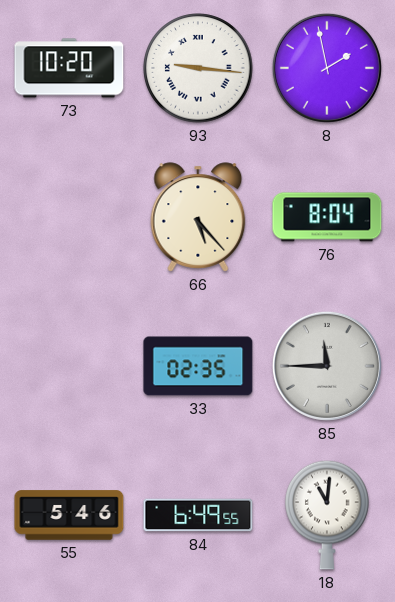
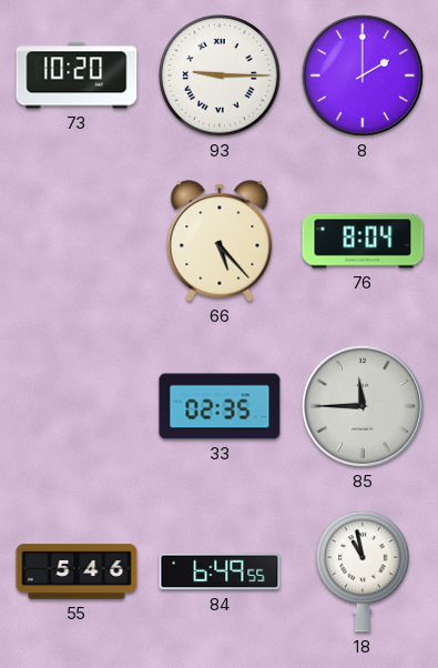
93: 9:16 -> 9:15
8: 1:58 -> 2:00
18: 11:01 -> 10:58
